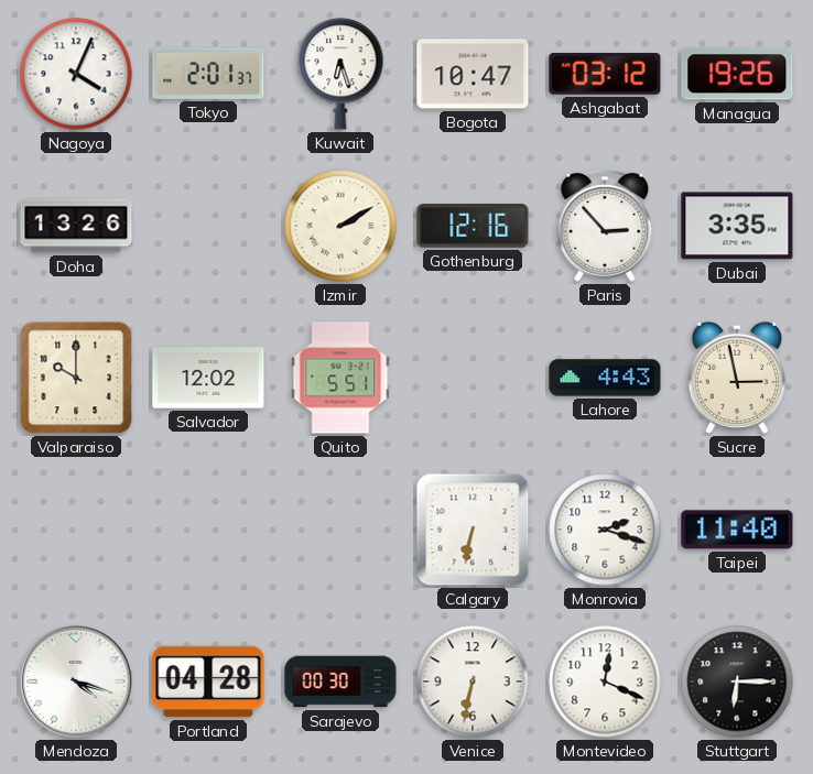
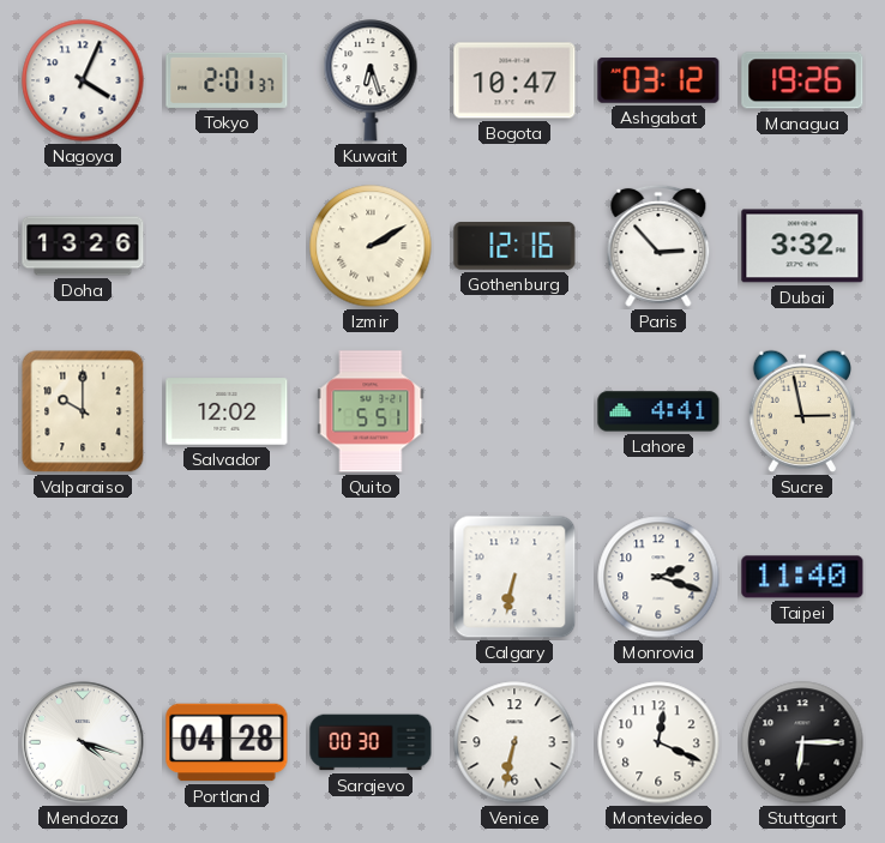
Dubai: 3:35 -> 3:32
Lahore: 4:43 -> 4:41
